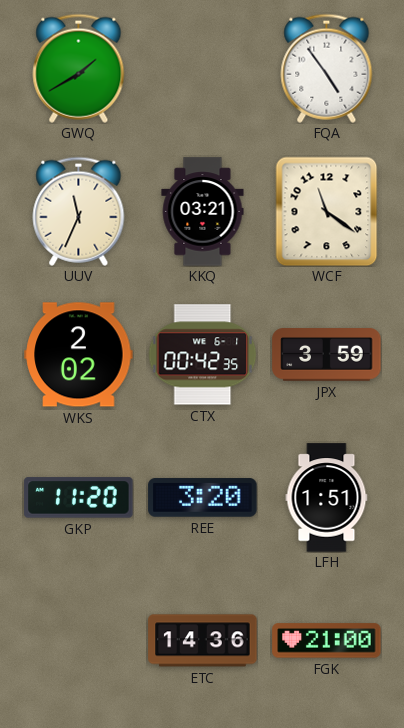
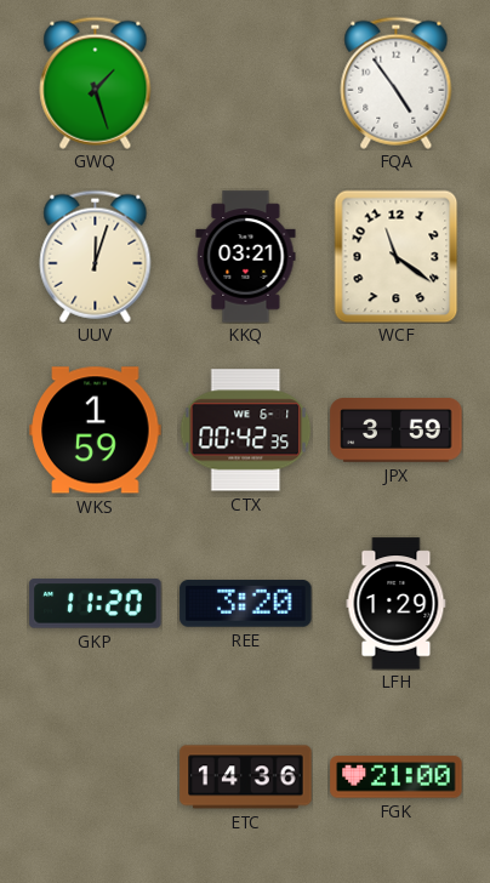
GWQ: 1:40 -> 1:27
UUV: 11:34 -> 12:03
WKS: 2:02 -> 1:59
LFH: 1:51 -> 1:29
